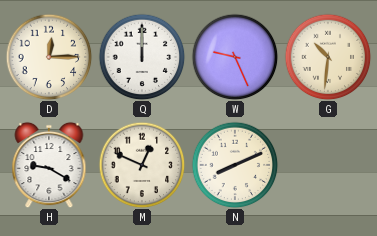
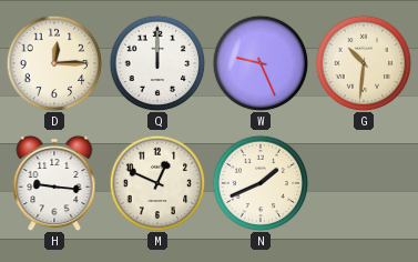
H: 9:20 -> 9:16
N: 8:11 -> 1:41
